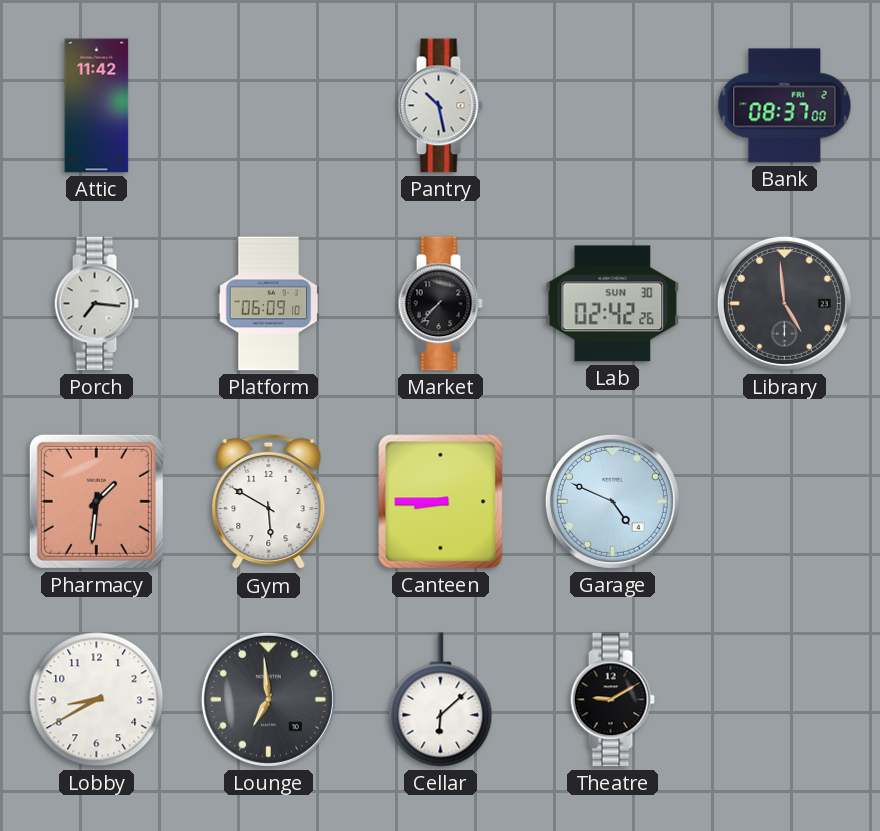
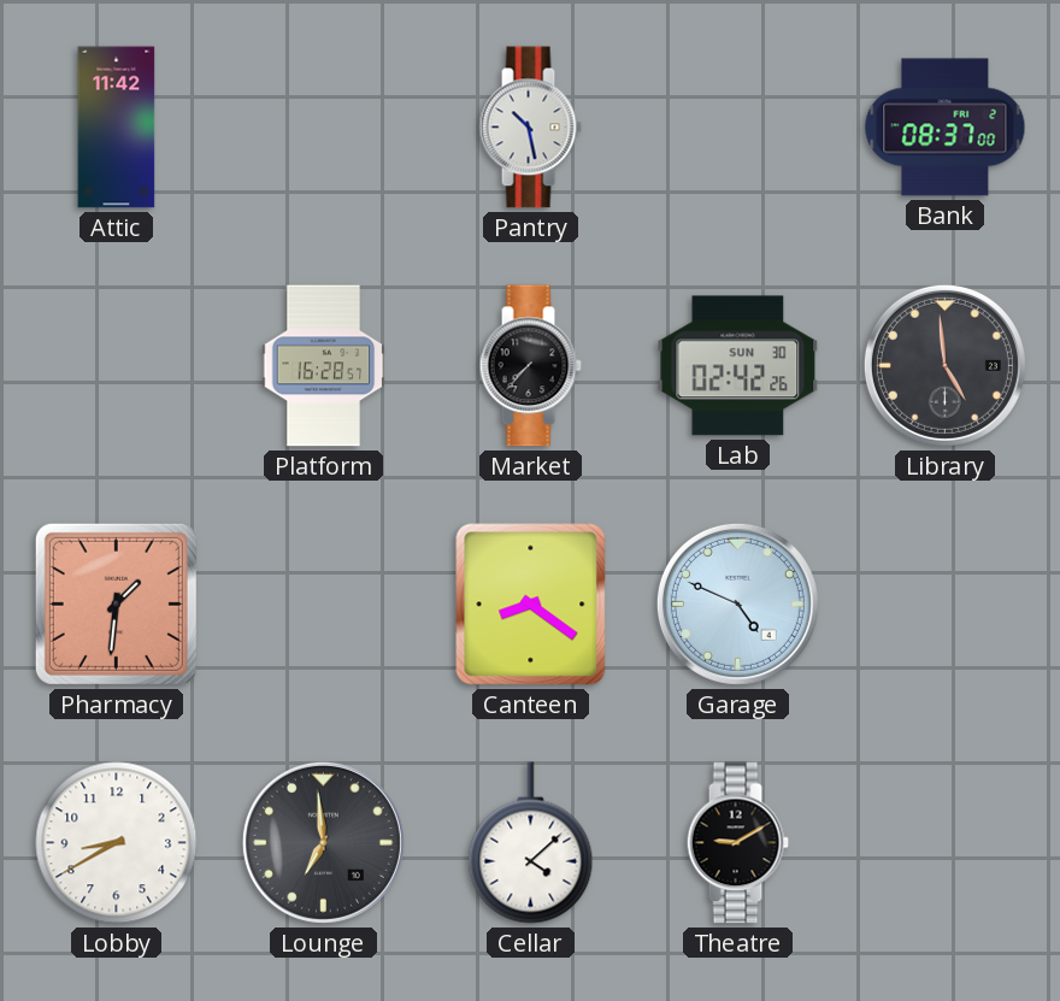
Porch: 7:16 -> none
Platform: 06:09 -> 16:28
Gym: 5:50 -> none
Canteen: 8:45 -> 8:21
Cellar: 6:08 -> 4:08
